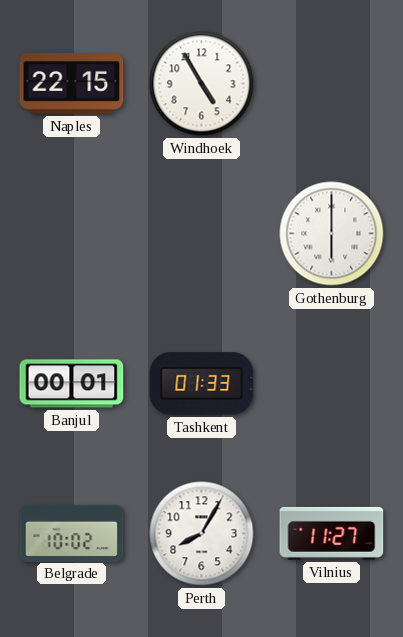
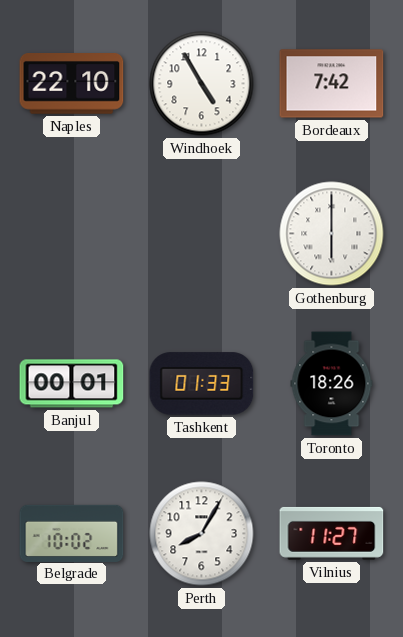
Naples: 22:15 -> 22:10
Bordeaux: none -> 7:42
Toronto: none -> 18:26
